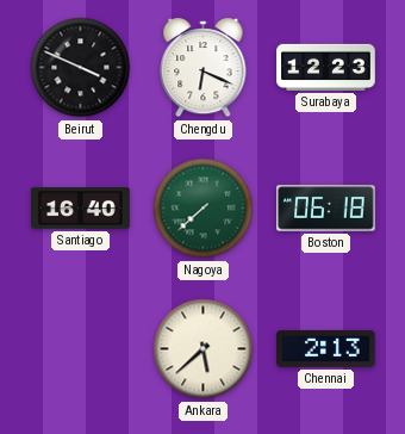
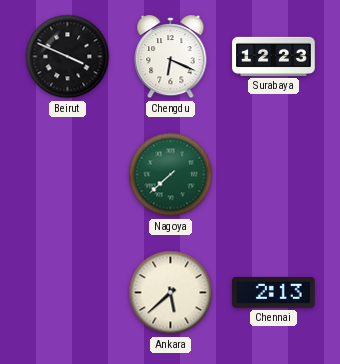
Santiago: 16:40 -> none
Boston: 06:18 -> none
